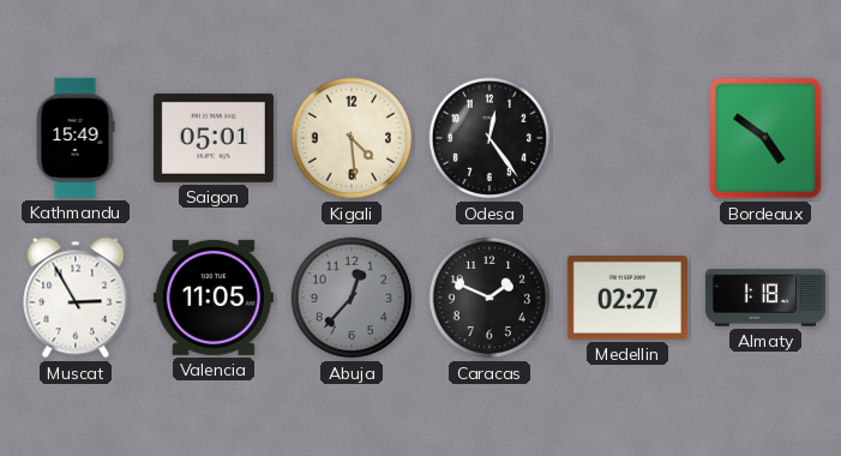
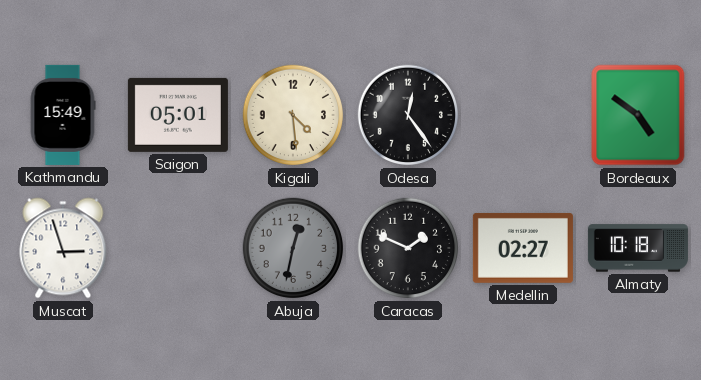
Muscat: 2:55 -> 2:57
Valencia: 11:05 -> none
Abuja: 12:37 -> 12:32
Almaty: 1:18 -> 10:18
